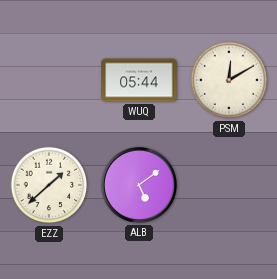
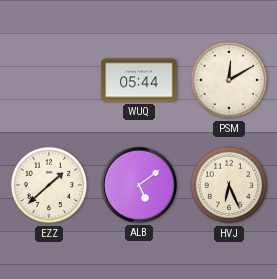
HVJ: none -> 6:26
